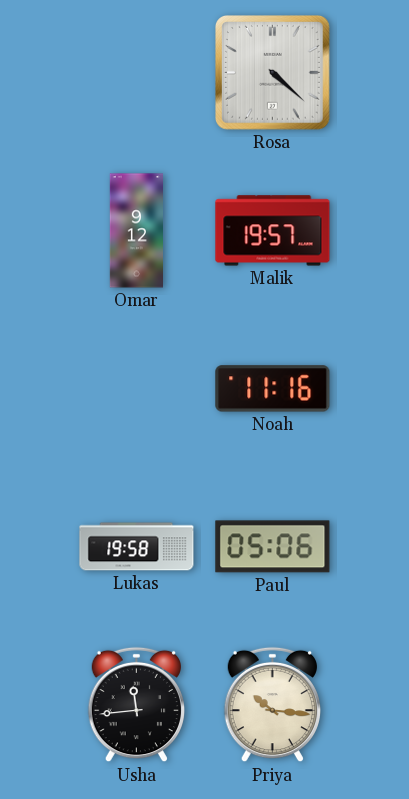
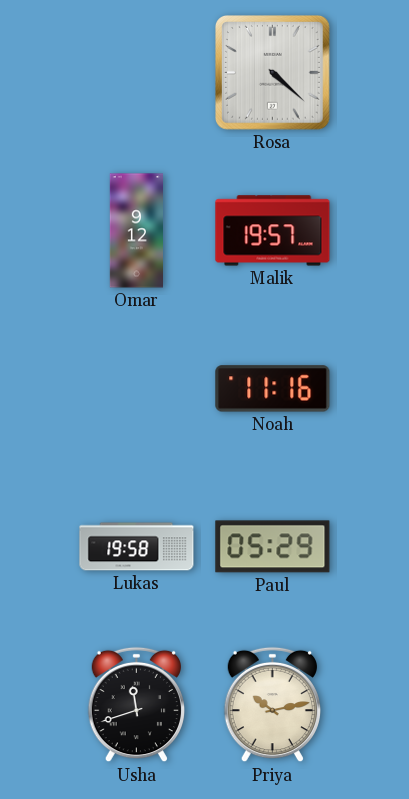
Paul: 05:06 -> 05:29
Usha: 11:44 -> 11:42
Priya: 10:16 -> 10:13
